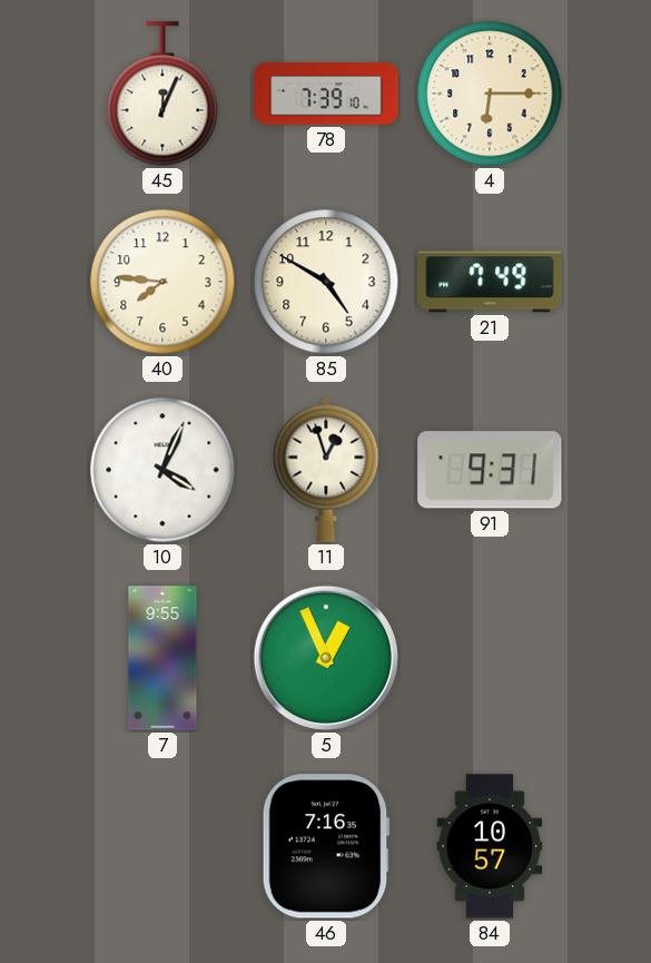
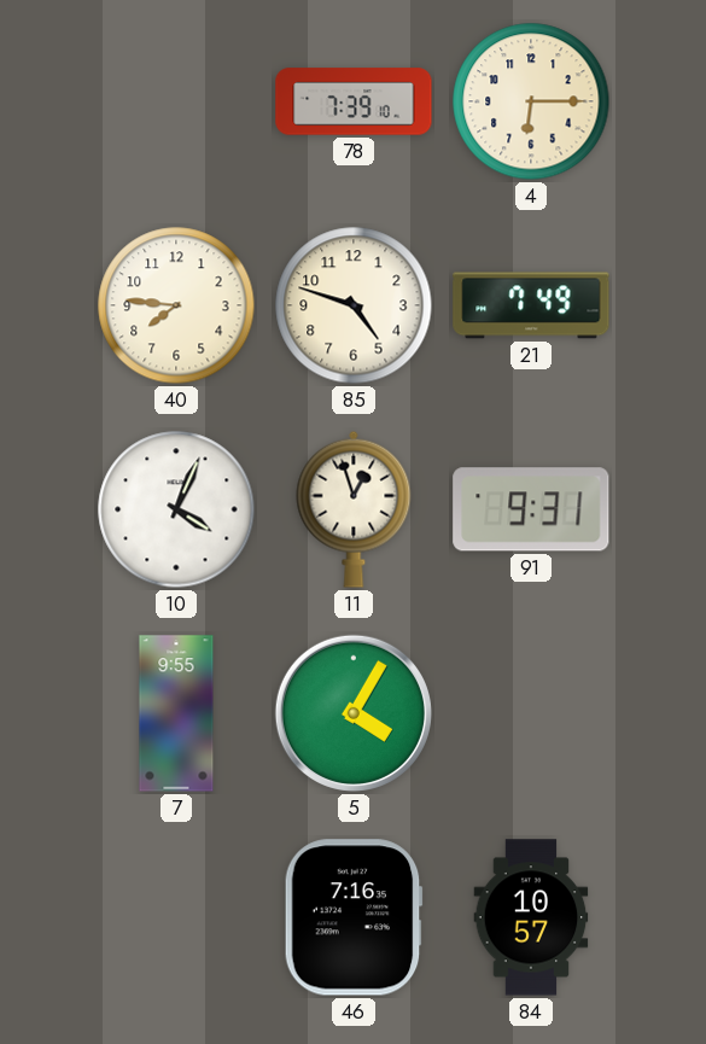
45: 12:04 -> none
85: 4:50 -> 4:48
5: 12:56 -> 4:05
